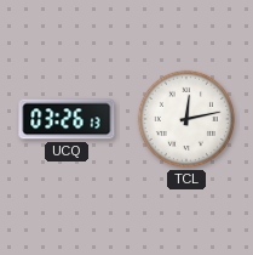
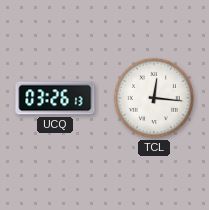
TCL: 12:13 -> 12:16
